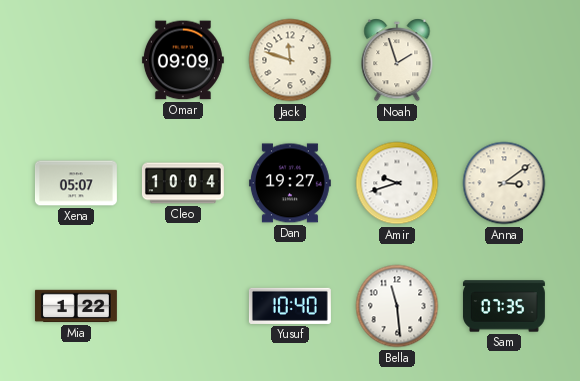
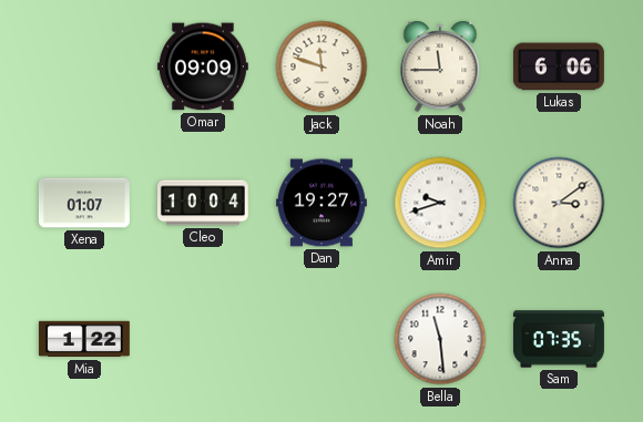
Noah: 1:57 -> 11:45
Lukas: none -> 6:06
Xena: 05:07 -> 01:07
Yusuf: 10:40 -> none
